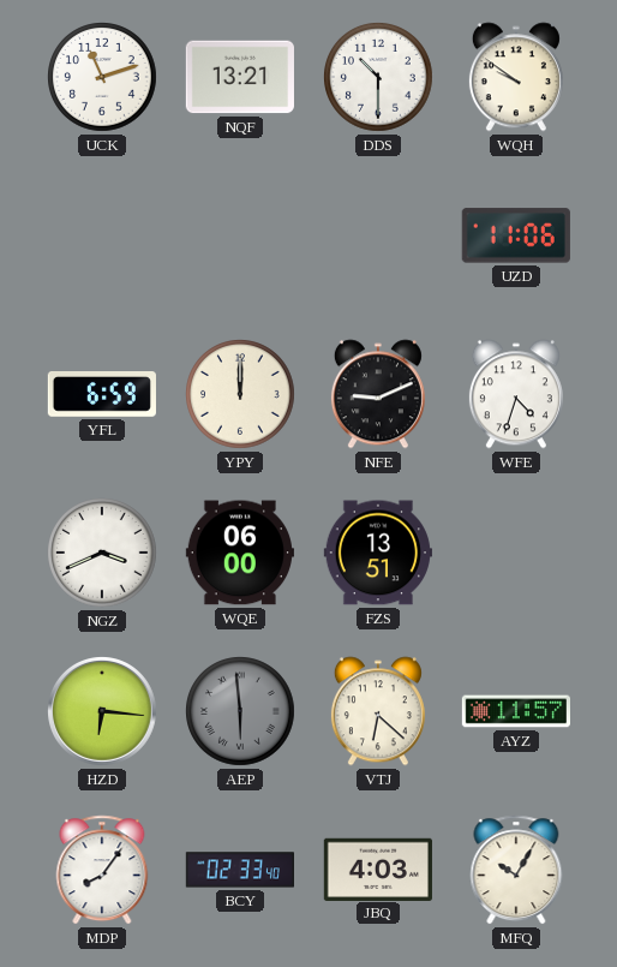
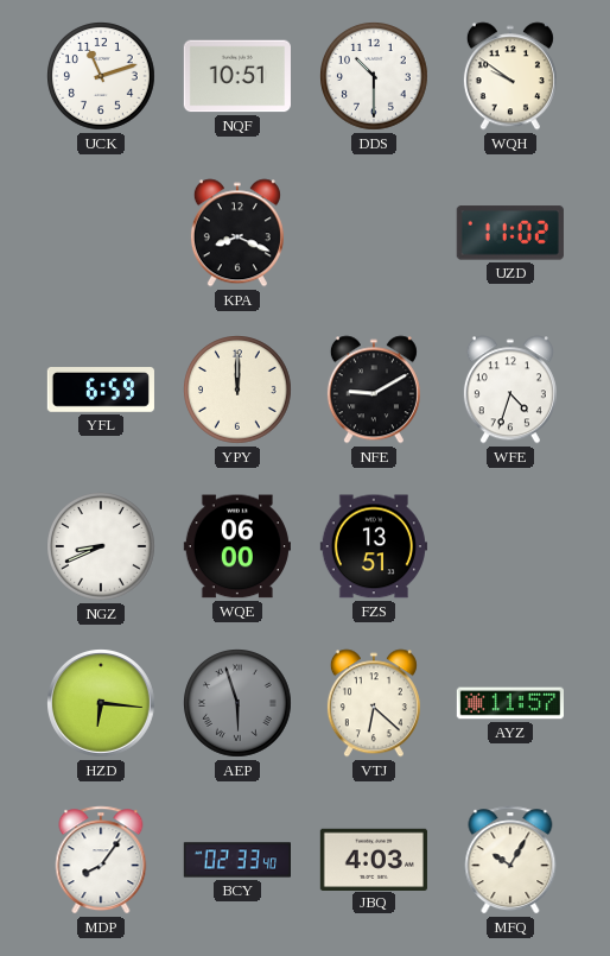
NQF: 13:21 -> 10:51
KPA: none -> 8:19
UZD: 11:06 -> 11:02
NFE: 9:11 -> 9:10
NGZ: 3:41 -> 8:41
AEP: 5:59 -> 5:57
